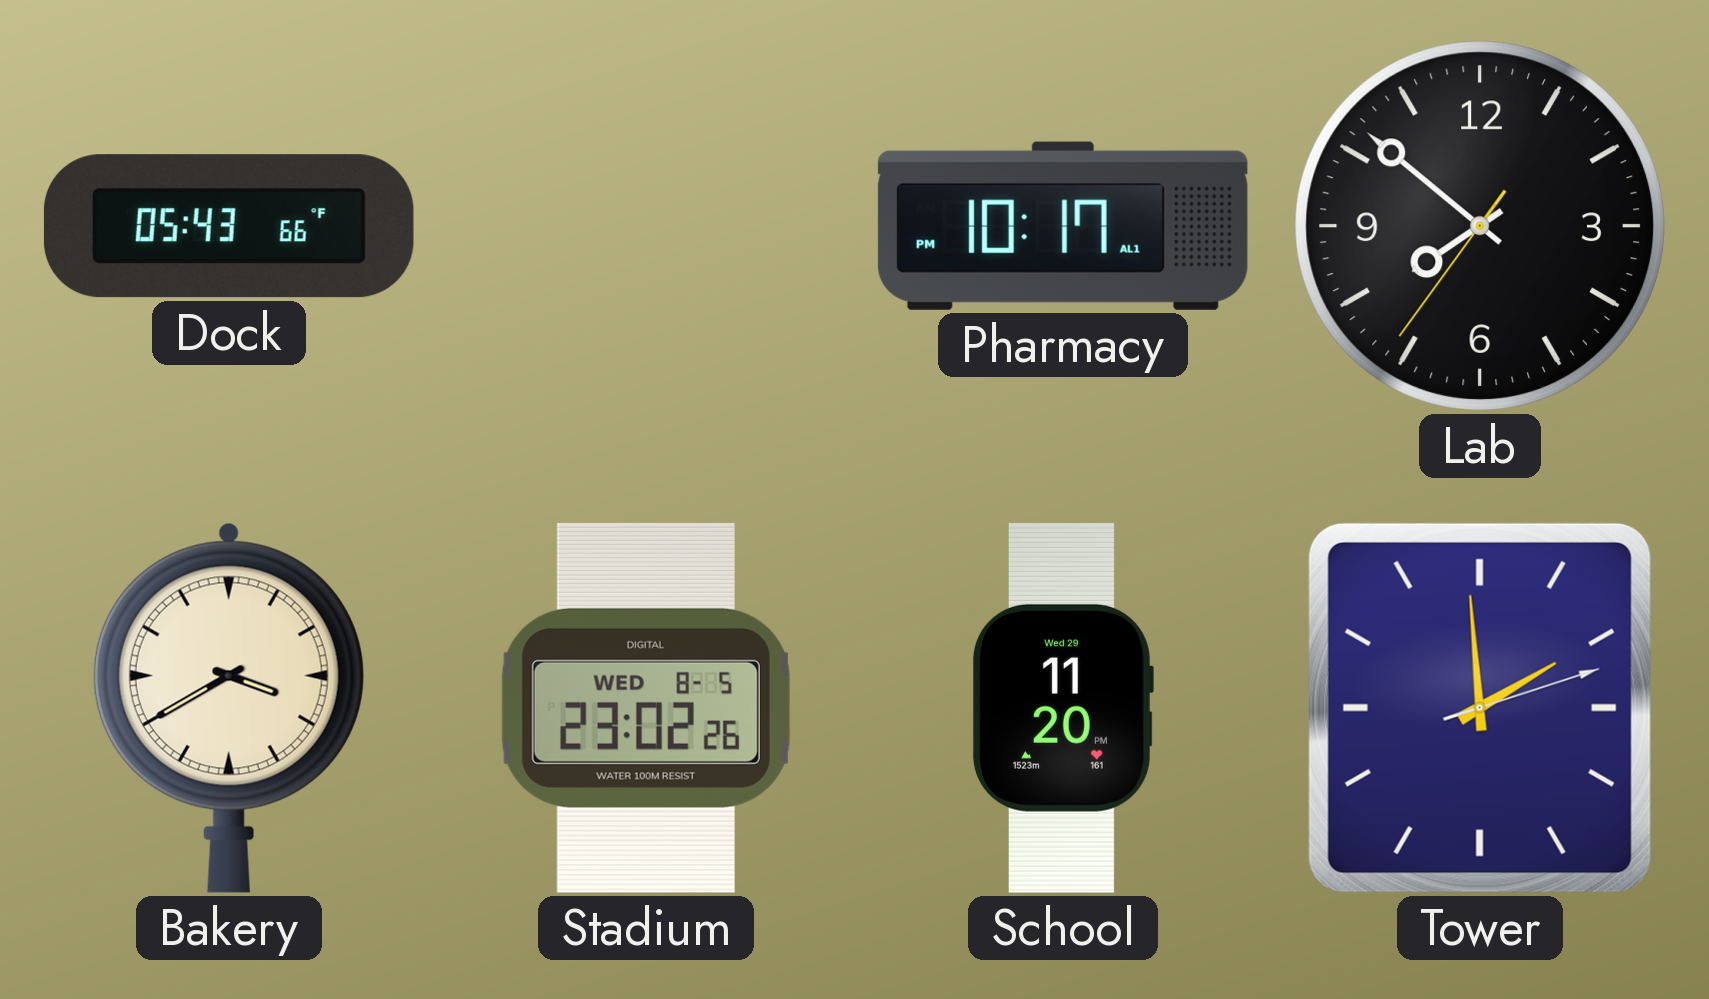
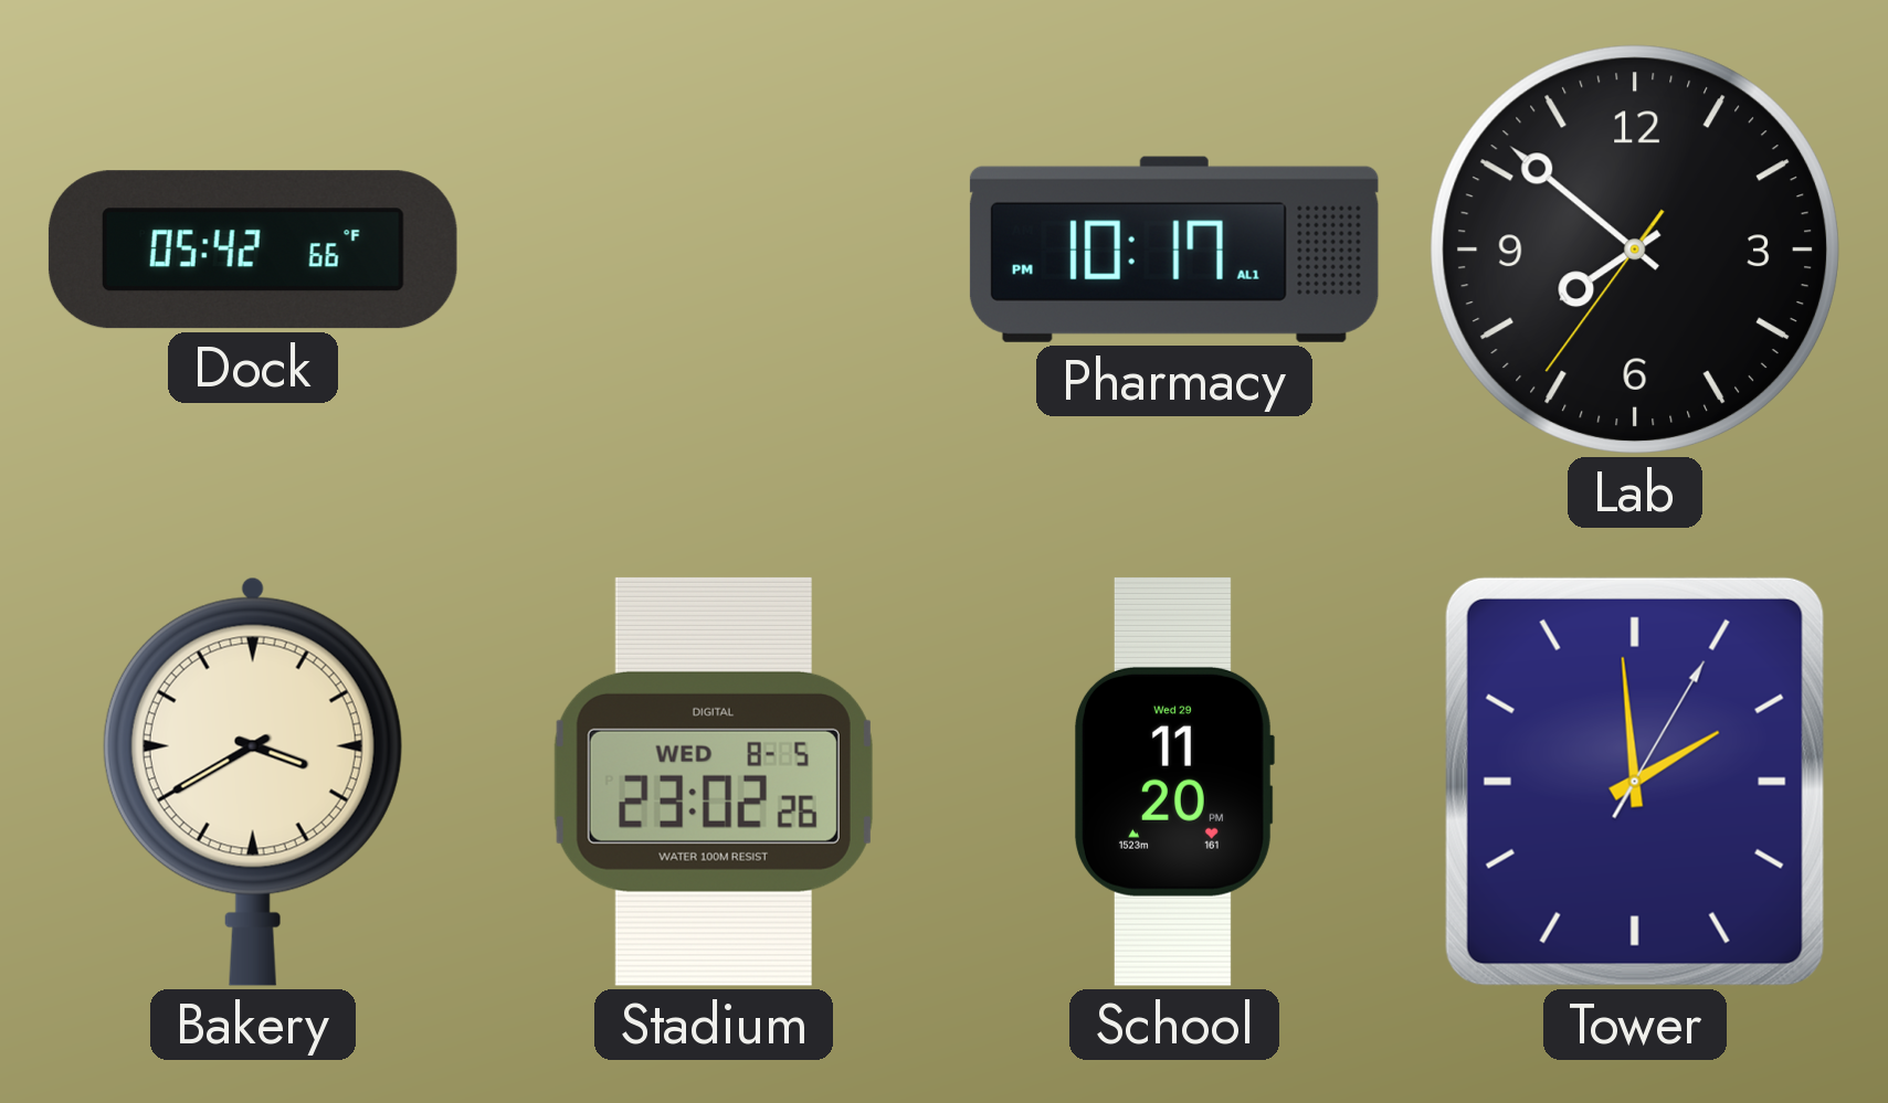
Dock: 05:43 -> 05:42
Tower: 1:59:12 -> 1:59:05
